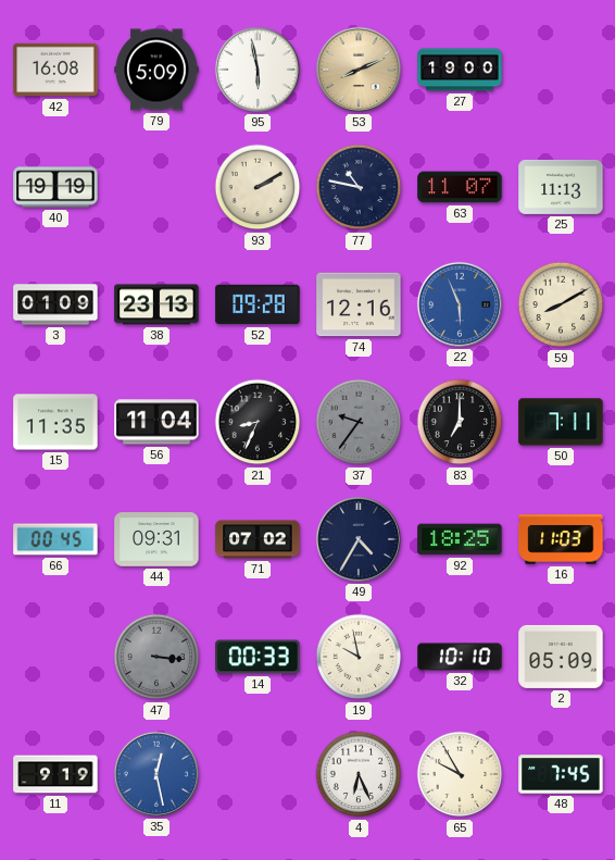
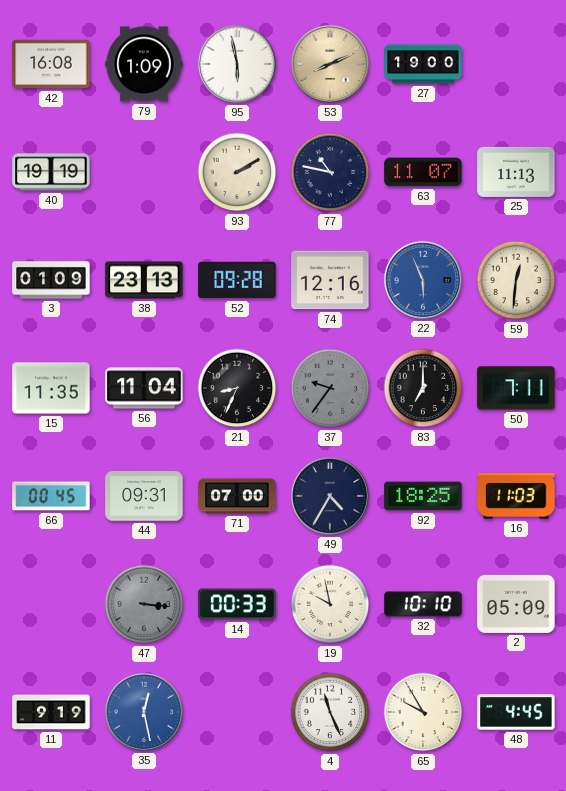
79: 5:09 -> 1:09
59: 8:10 -> 12:31
71: 07:02 -> 07:00
4: 6:26 -> 11:26
48: 7:45 -> 4:45
